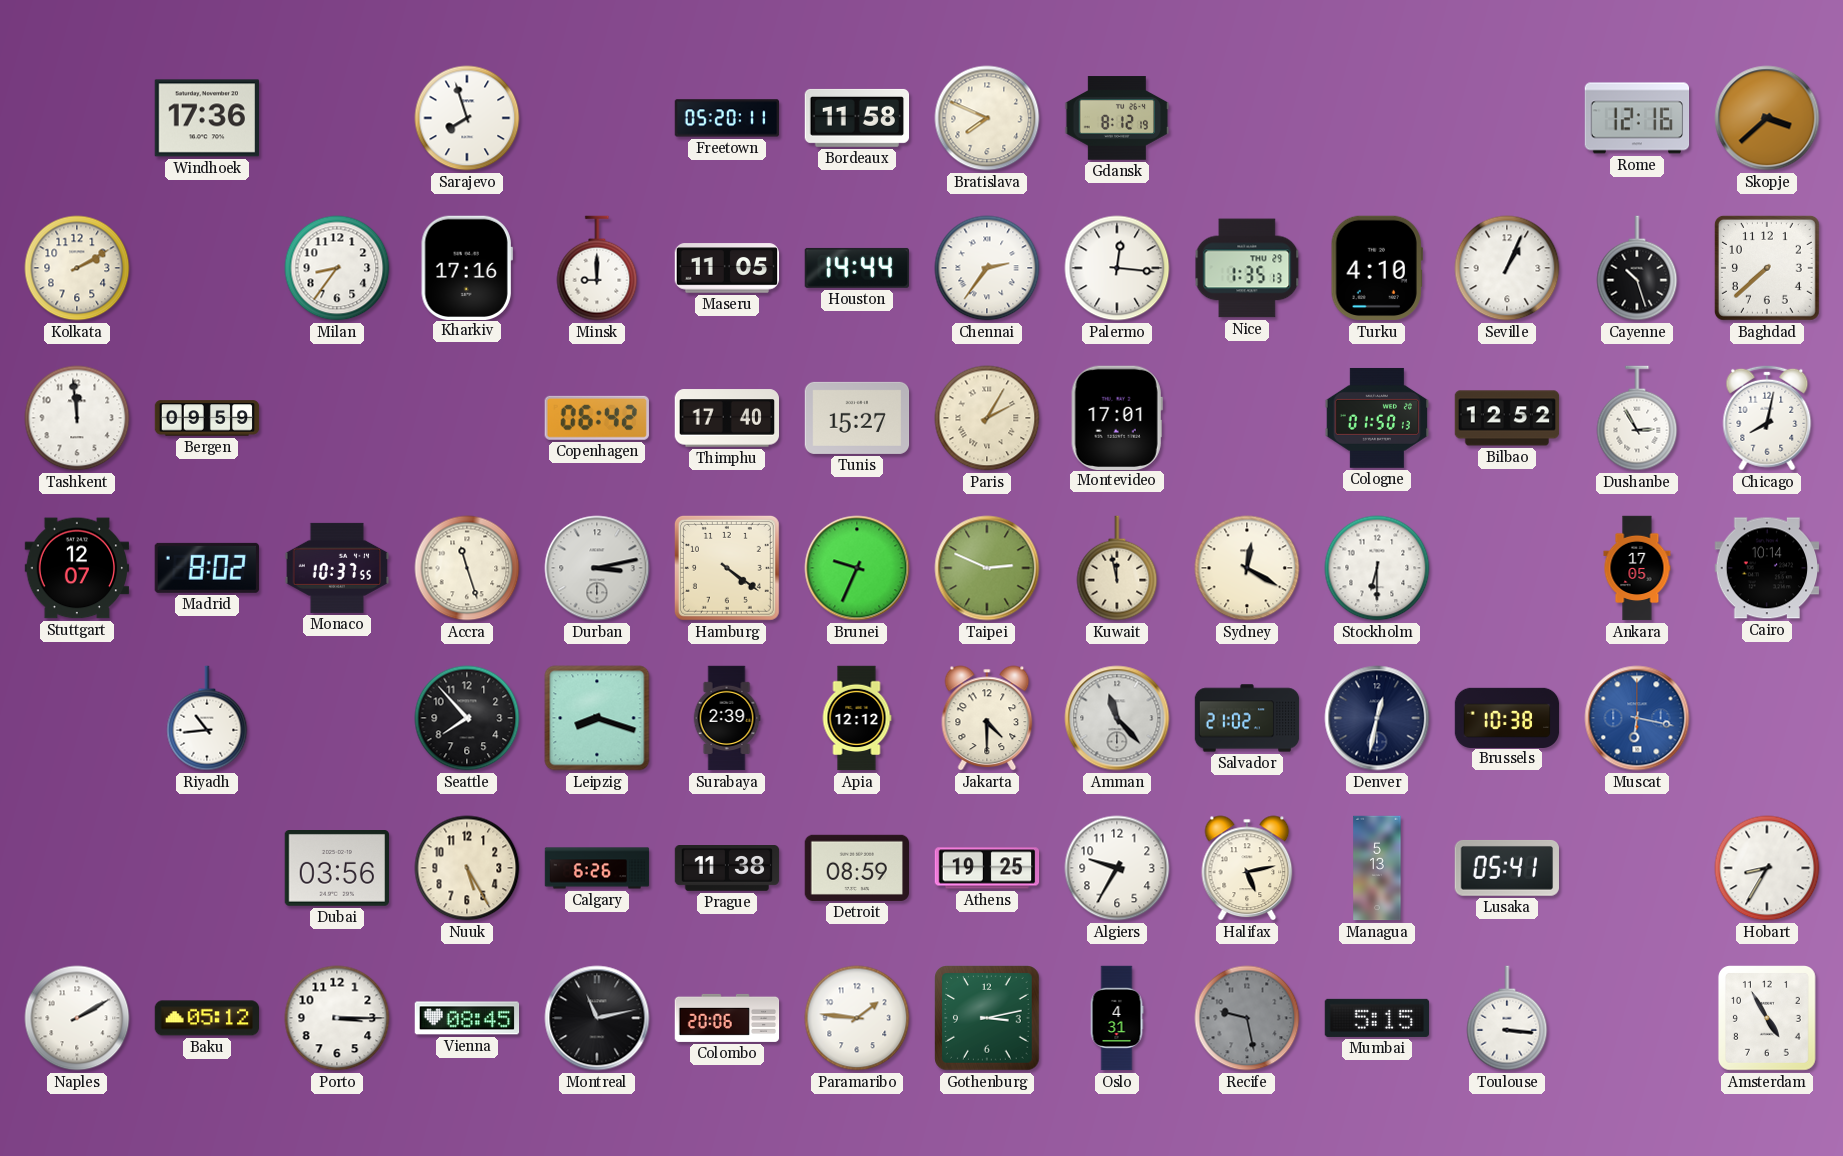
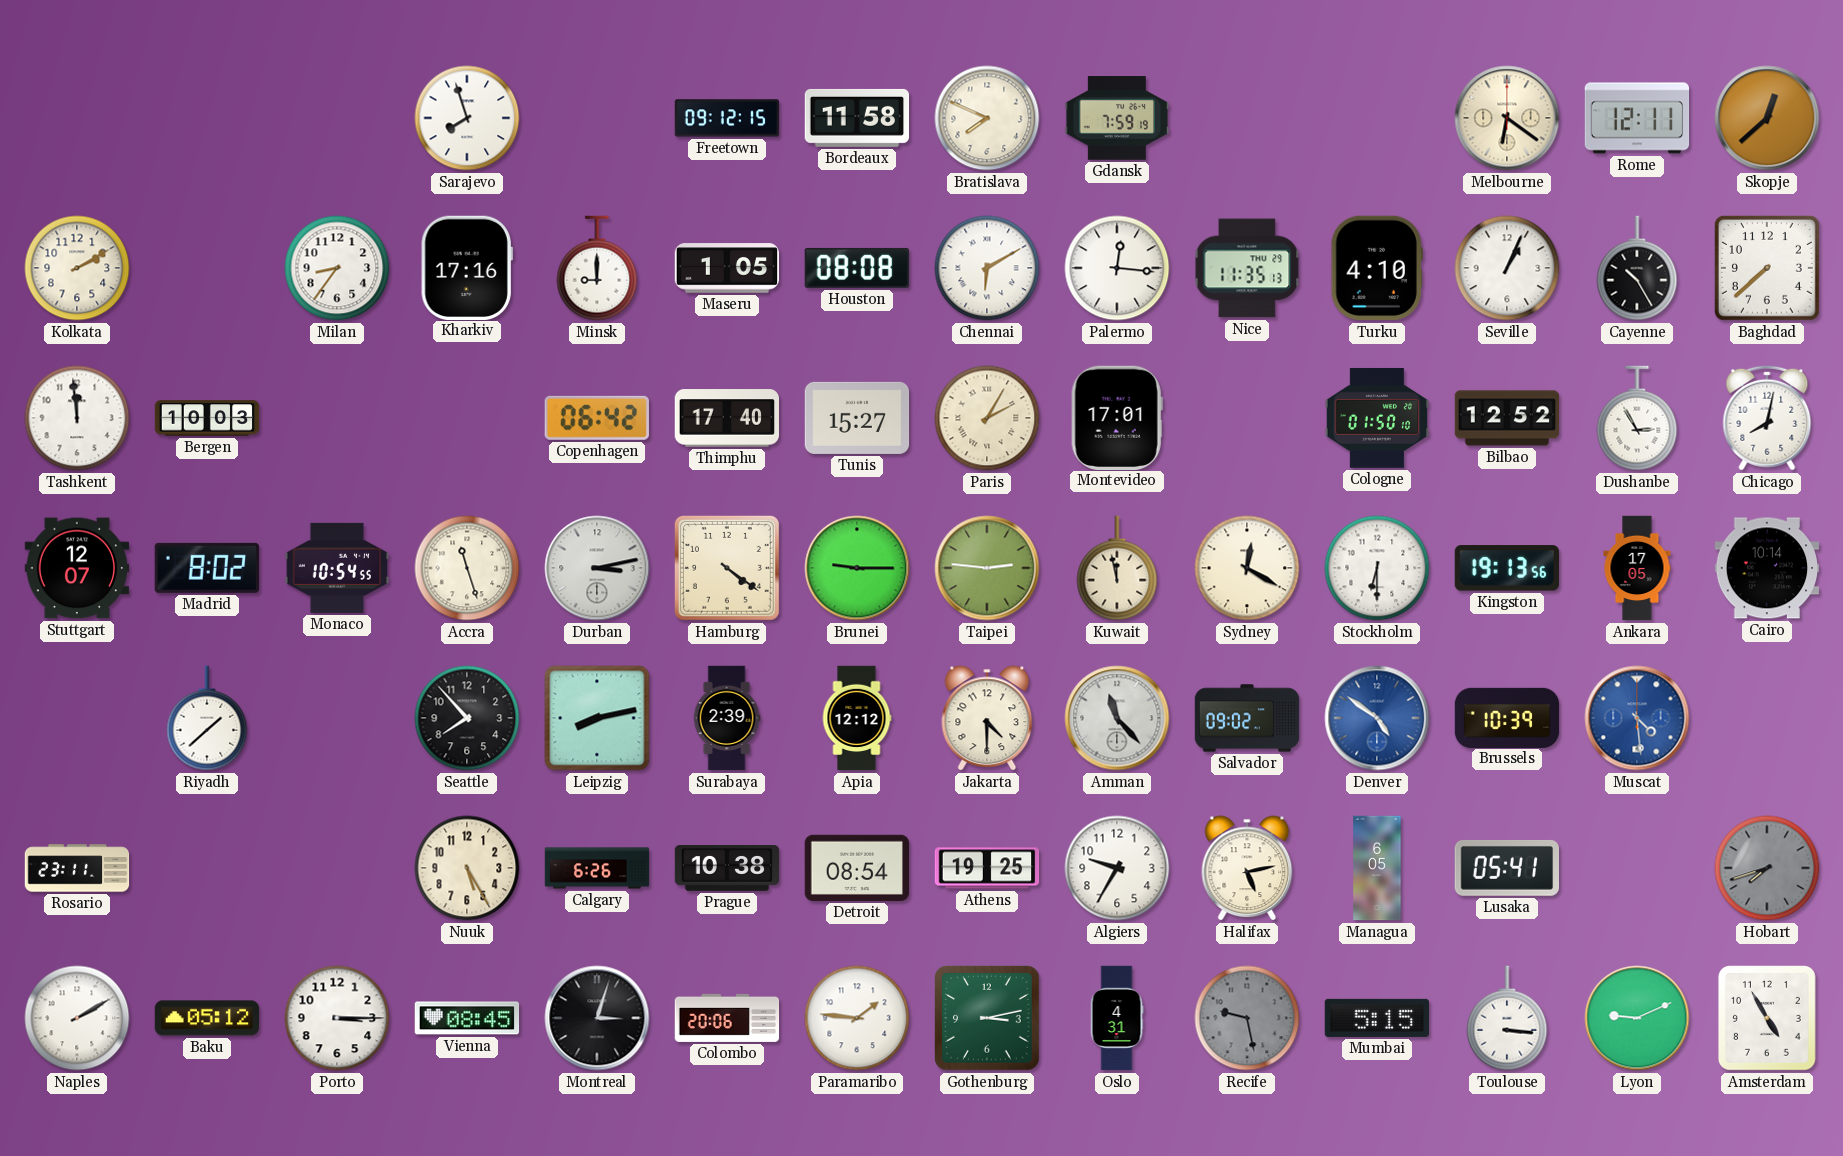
Windhoek: 17:36 -> none
Freetown: 05:20 -> 09:12
Gdansk: 8:12 -> 7:59
Melbourne: none -> 6:21
Rome: 12:16 -> 12:11
Skopje: 3:38 -> 12:38
Maseru: 11:05 -> 1:05
Houston: 14:44 -> 08:08
Chennai: 2:36 -> 6:10
Nice: 1:35 -> 11:35
Cayenne: 10:27 -> 10:25
Bergen: 09:59 -> 10:03
Cologne: 01:50:13 -> 01:50:10
Monaco: 10:37 -> 10:54
Brunei: 9:34 -> 9:15
Taipei: 2:49 -> 2:46
Kingston: none -> 19:13
Riyadh: 10:44 -> 1:38
Leipzig: 8:18 -> 8:13
Salvador: 21:02 -> 09:02
Denver: 12:32 -> 4:51
Denver dial: navy -> blue
Brussels: 10:38 -> 10:39
Muscat: 6:17 -> 4:29
Rosario: none -> 23:11
Dubai: 03:56 -> none
Prague: 11:38 -> 10:38
Detroit: 08:59 -> 08:54
Managua: 5:13 -> 6:05
Hobart: 8:35 -> 7:42
Hobart dial: white -> grey
Montreal: 11:13 -> 3:03
Lyon: none -> 9:11
